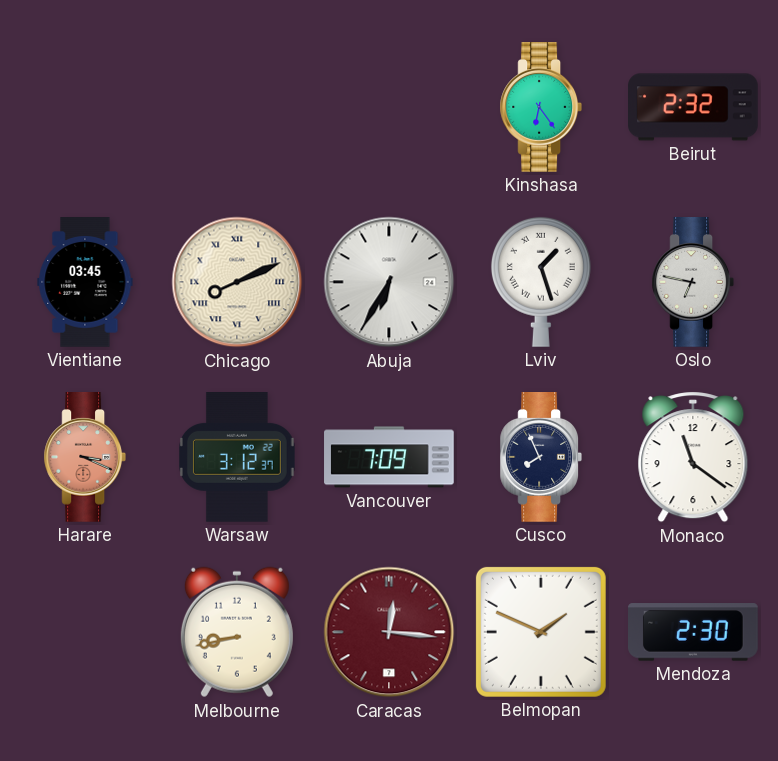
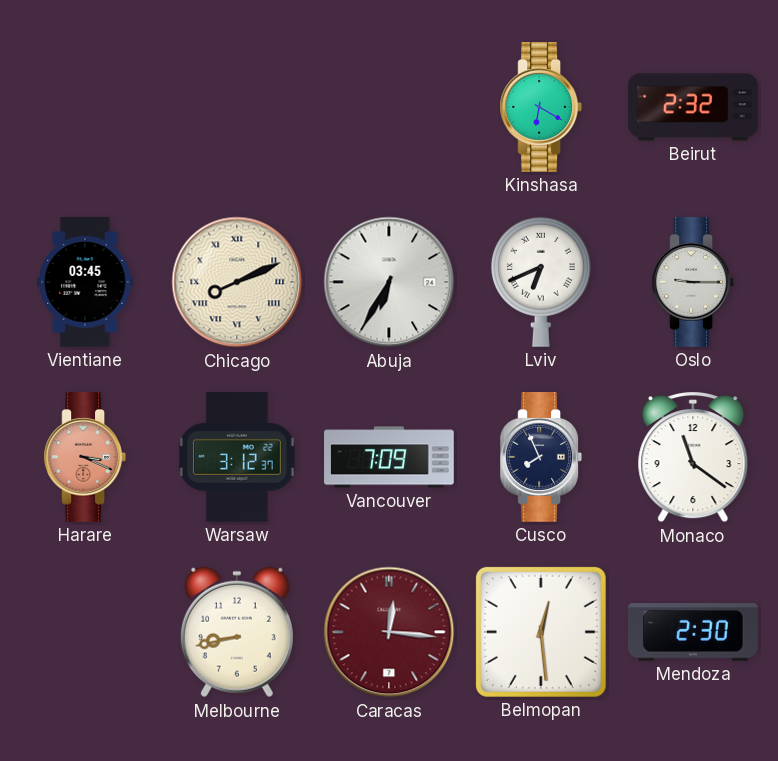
Kinshasa: 6:24 -> 6:20
Lviv: 1:27 -> 6:41
Oslo: 6:47 -> 9:15
Belmopan: 1:49 -> 12:29
